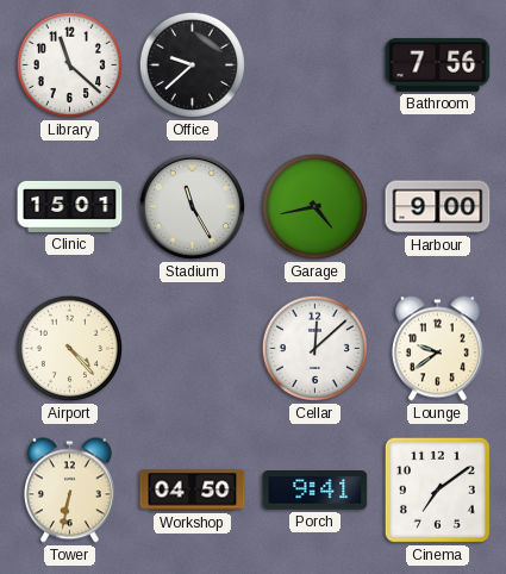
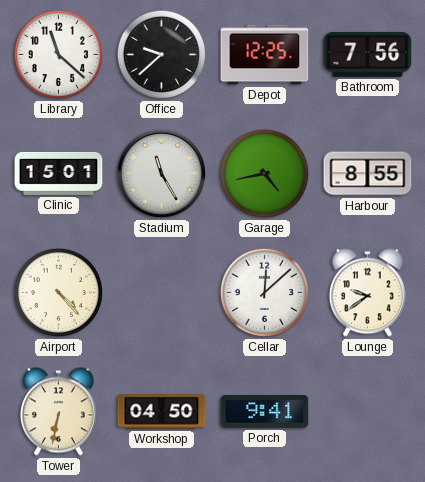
Depot: none -> 12:25
Harbour: 9:00 -> 8:55
Cinema: 7:09 -> none
